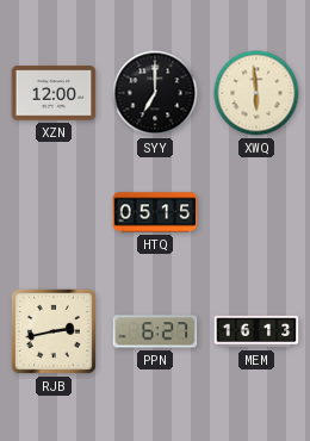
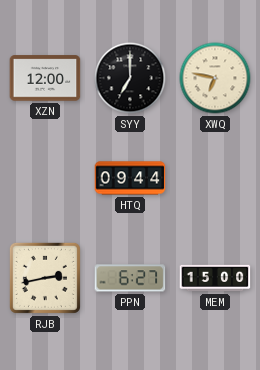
XWQ: 5:59 -> 6:47
HTQ: 05:15 -> 09:44
MEM: 16:13 -> 15:00
